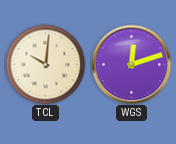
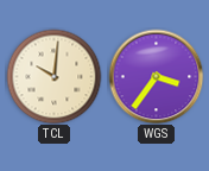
WGS: 12:12 -> 3:36
